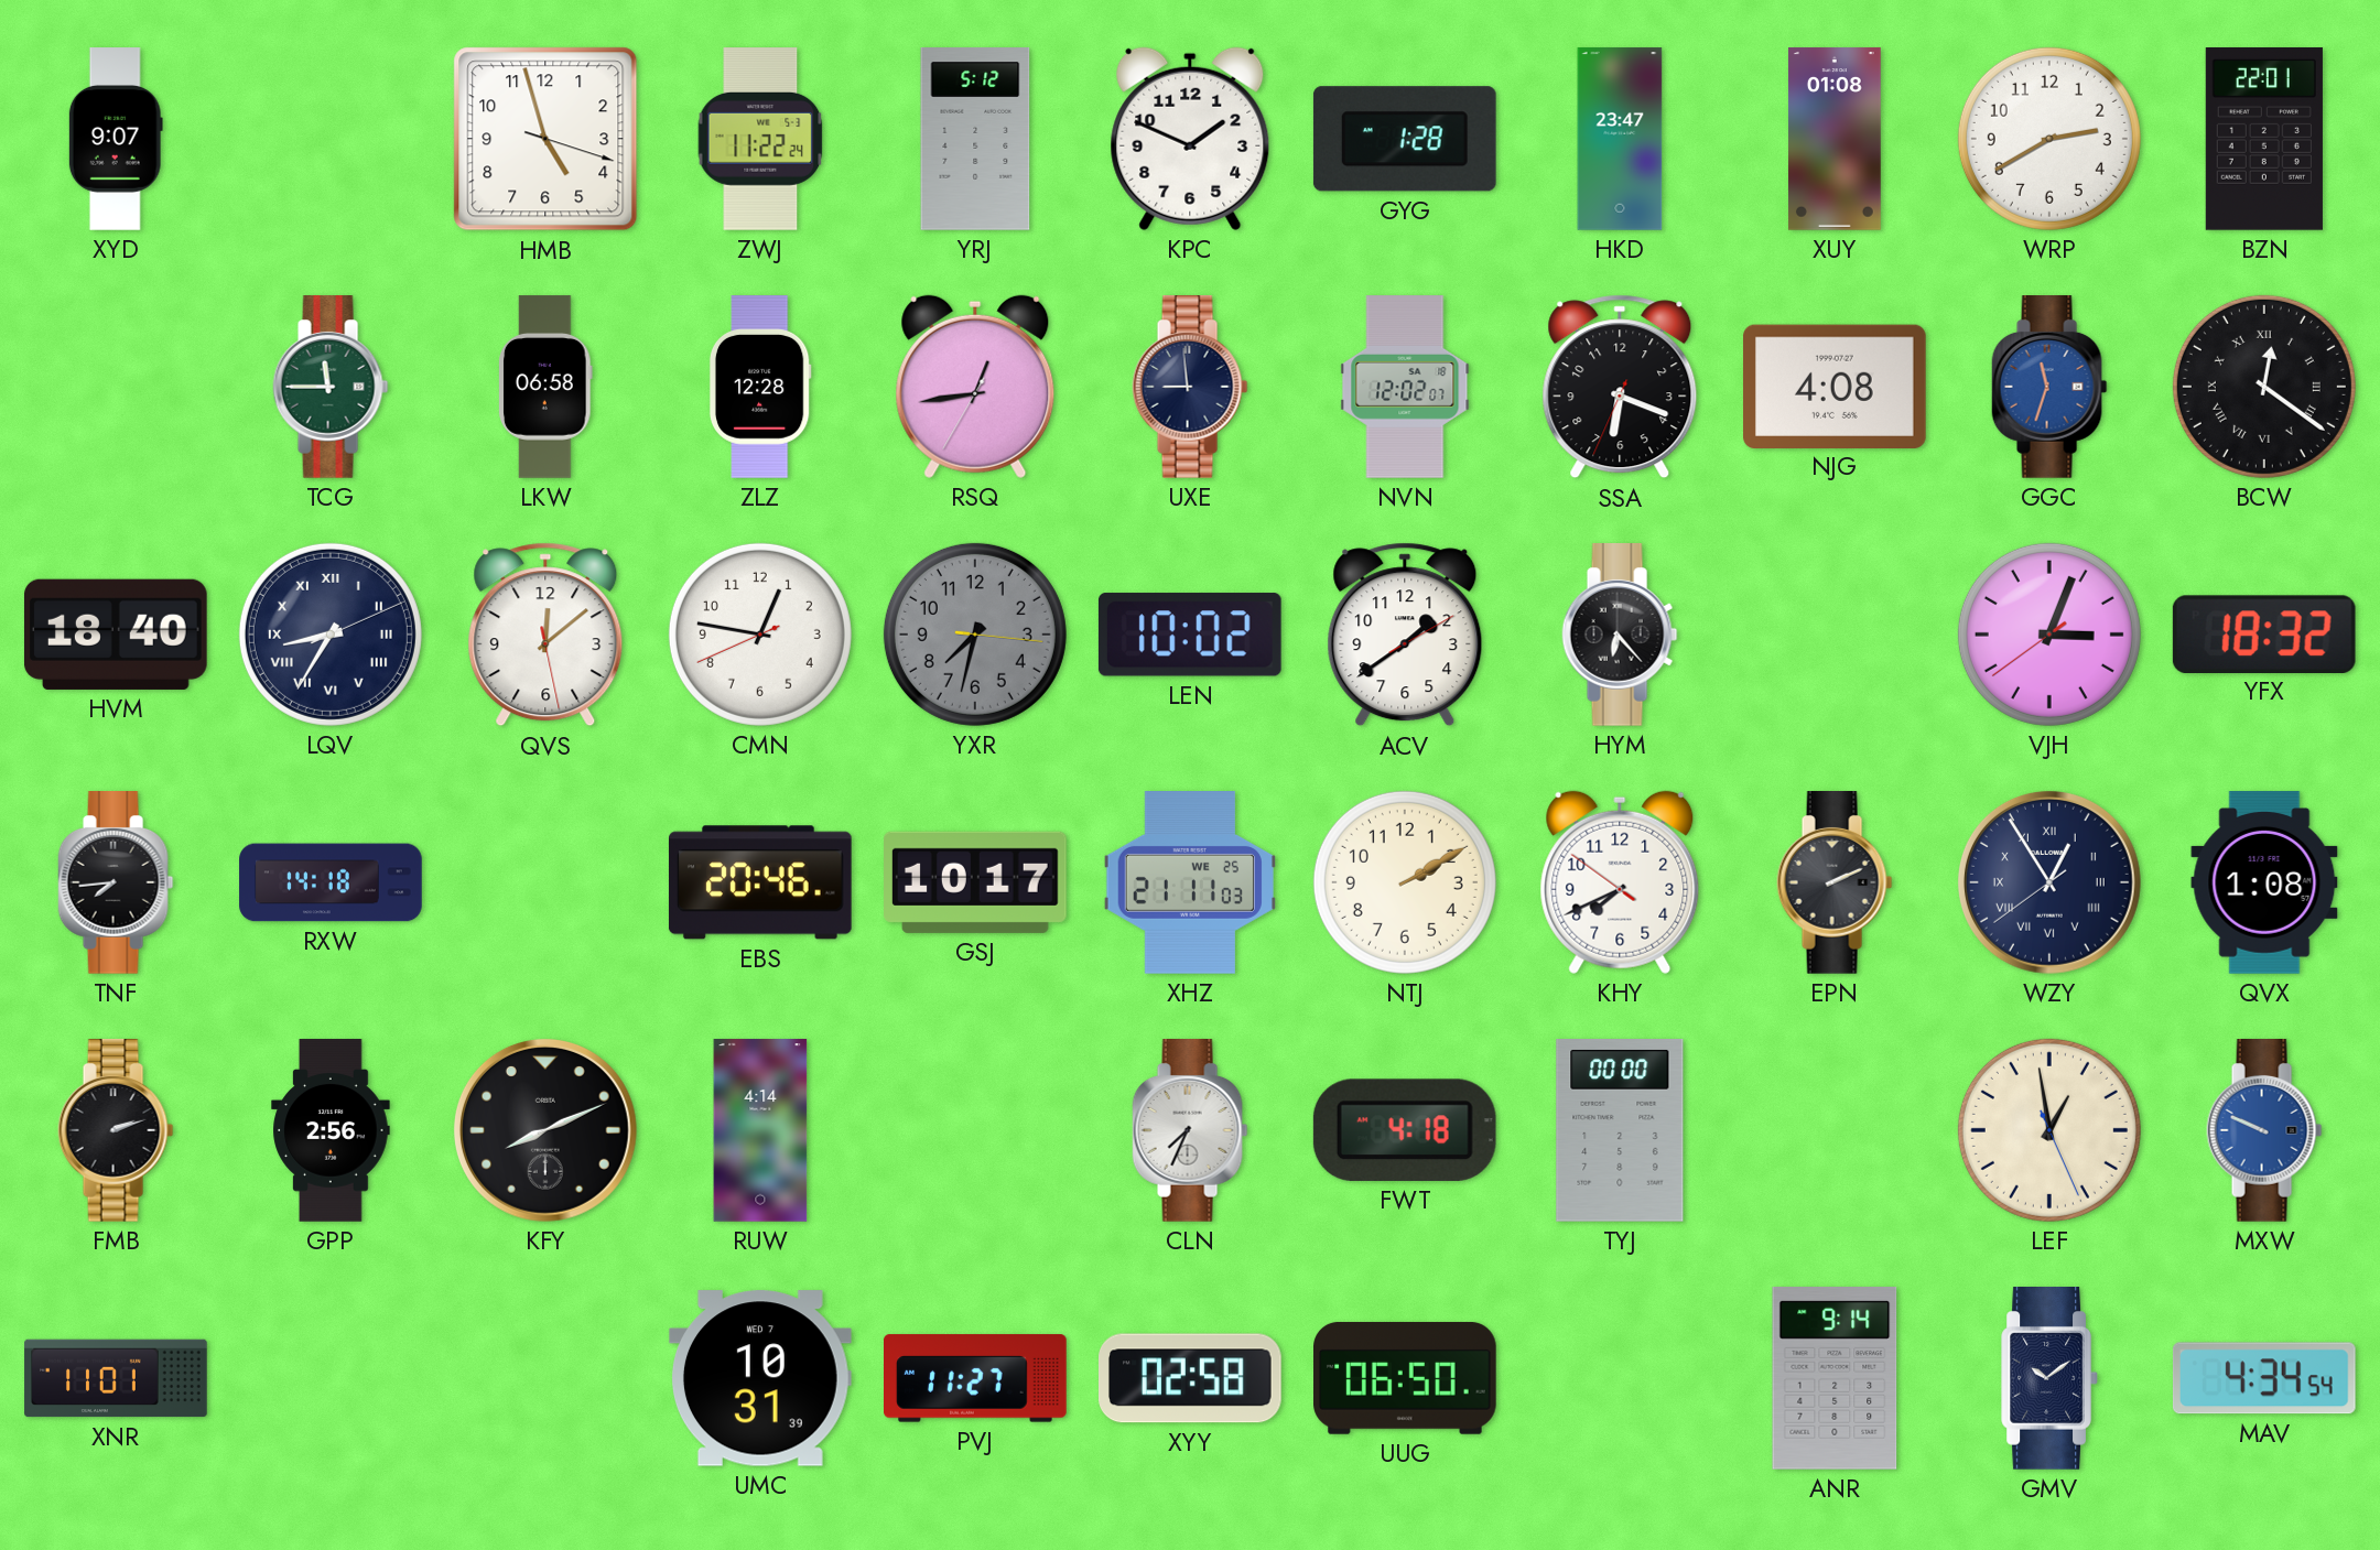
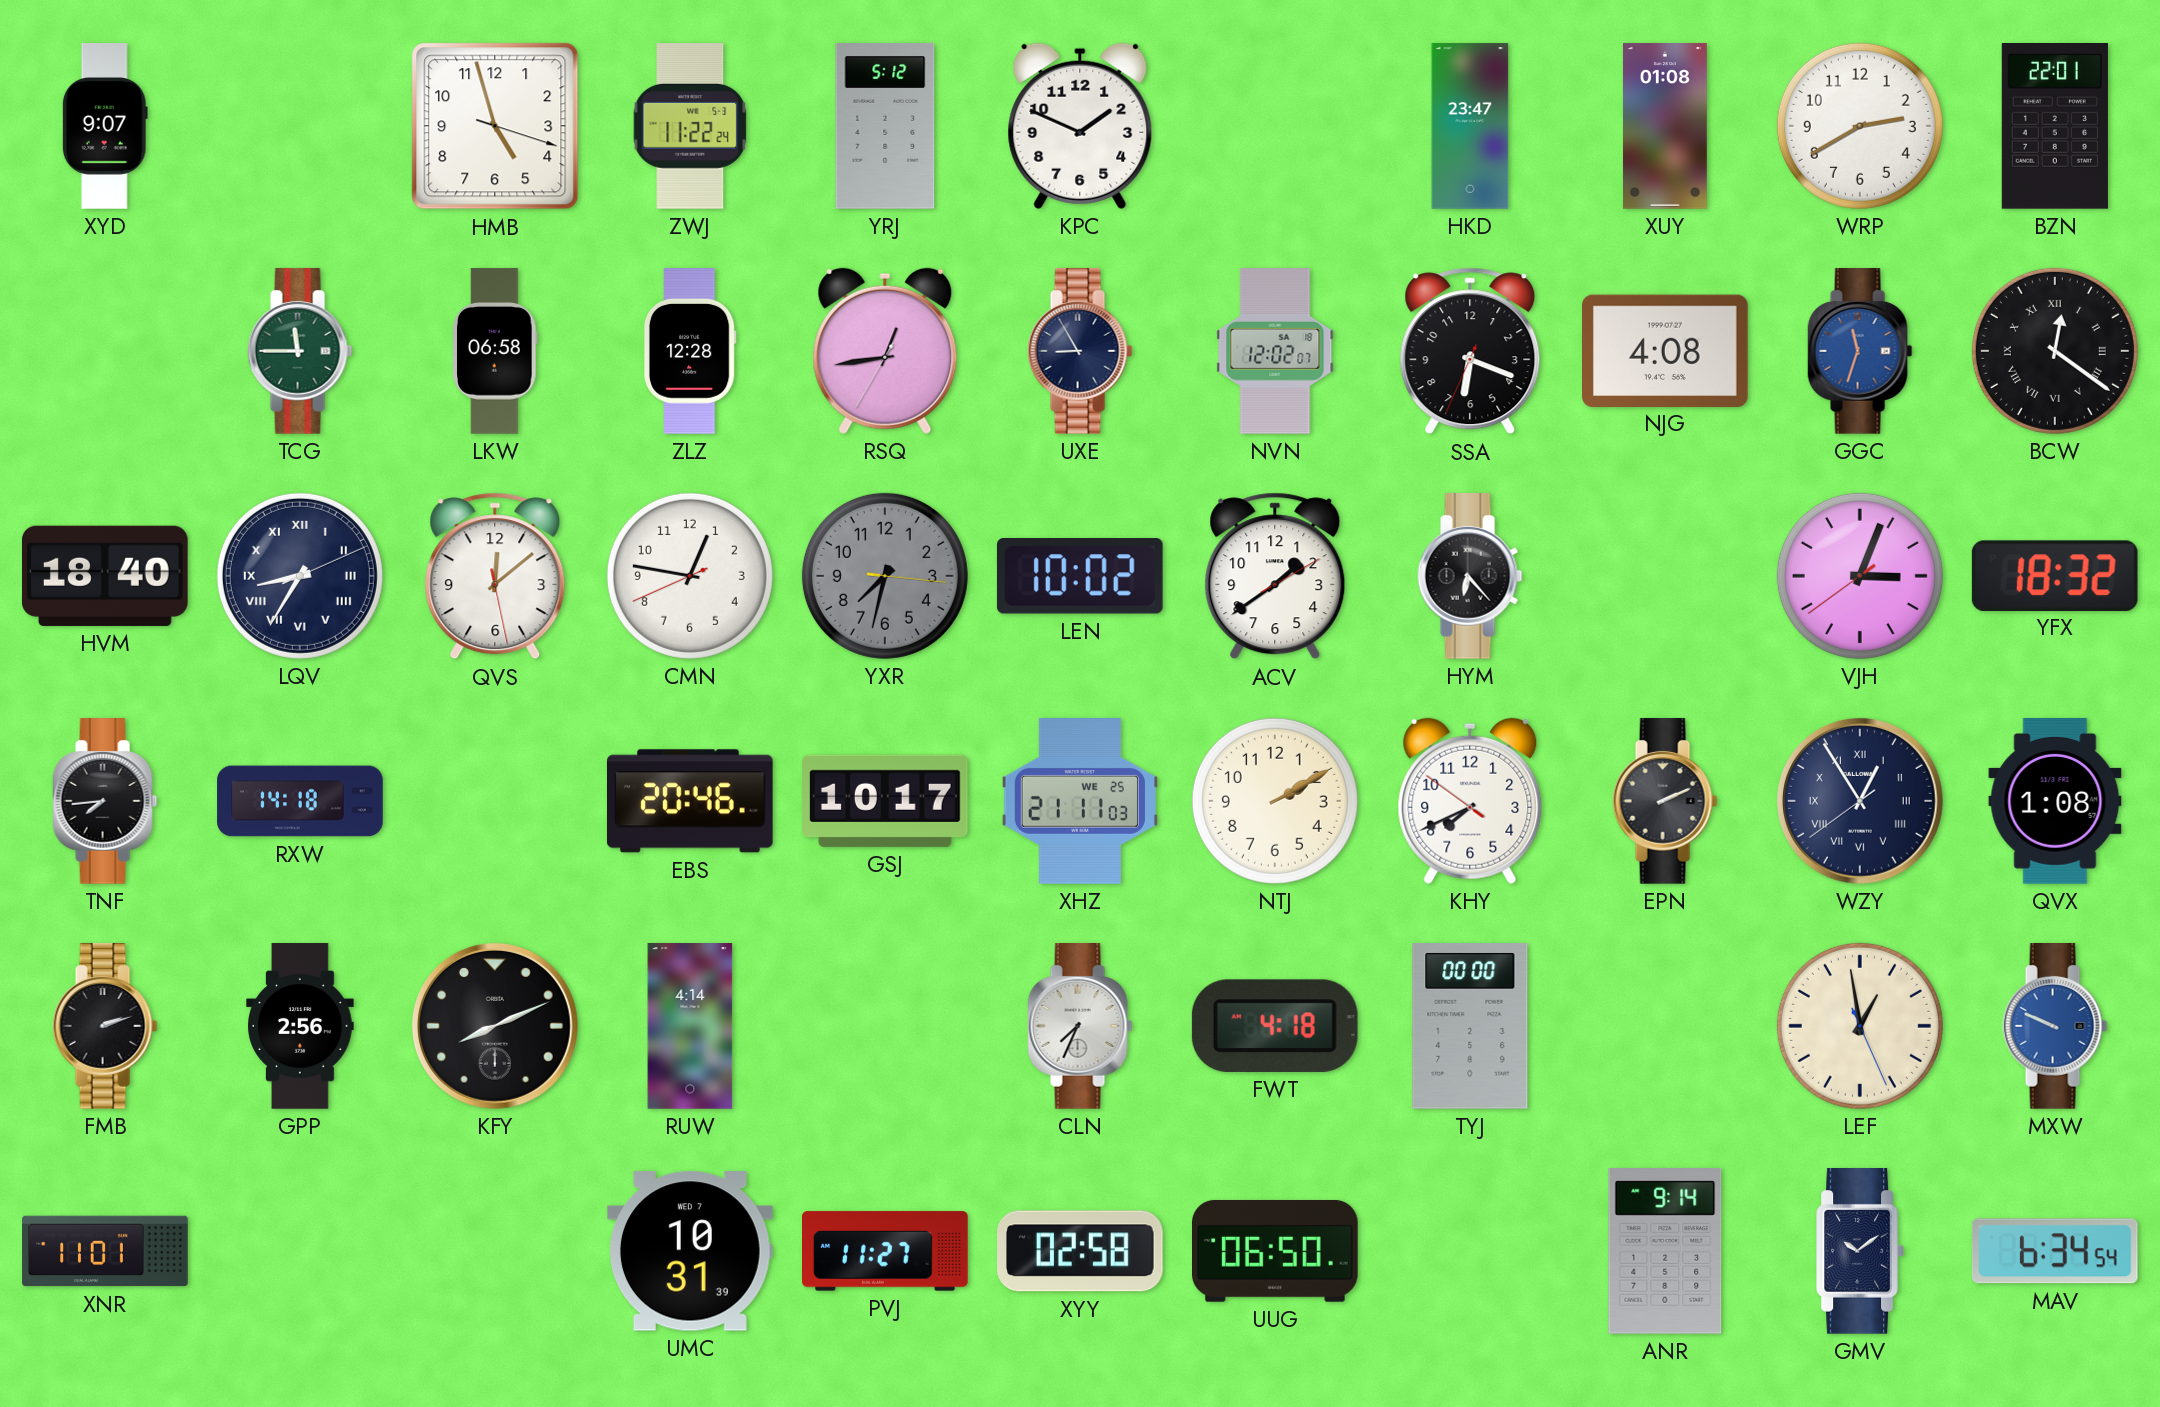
GYG: 1:28 -> none
UXE: 8:59 -> 8:55
MAV: 4:34 -> 6:34
